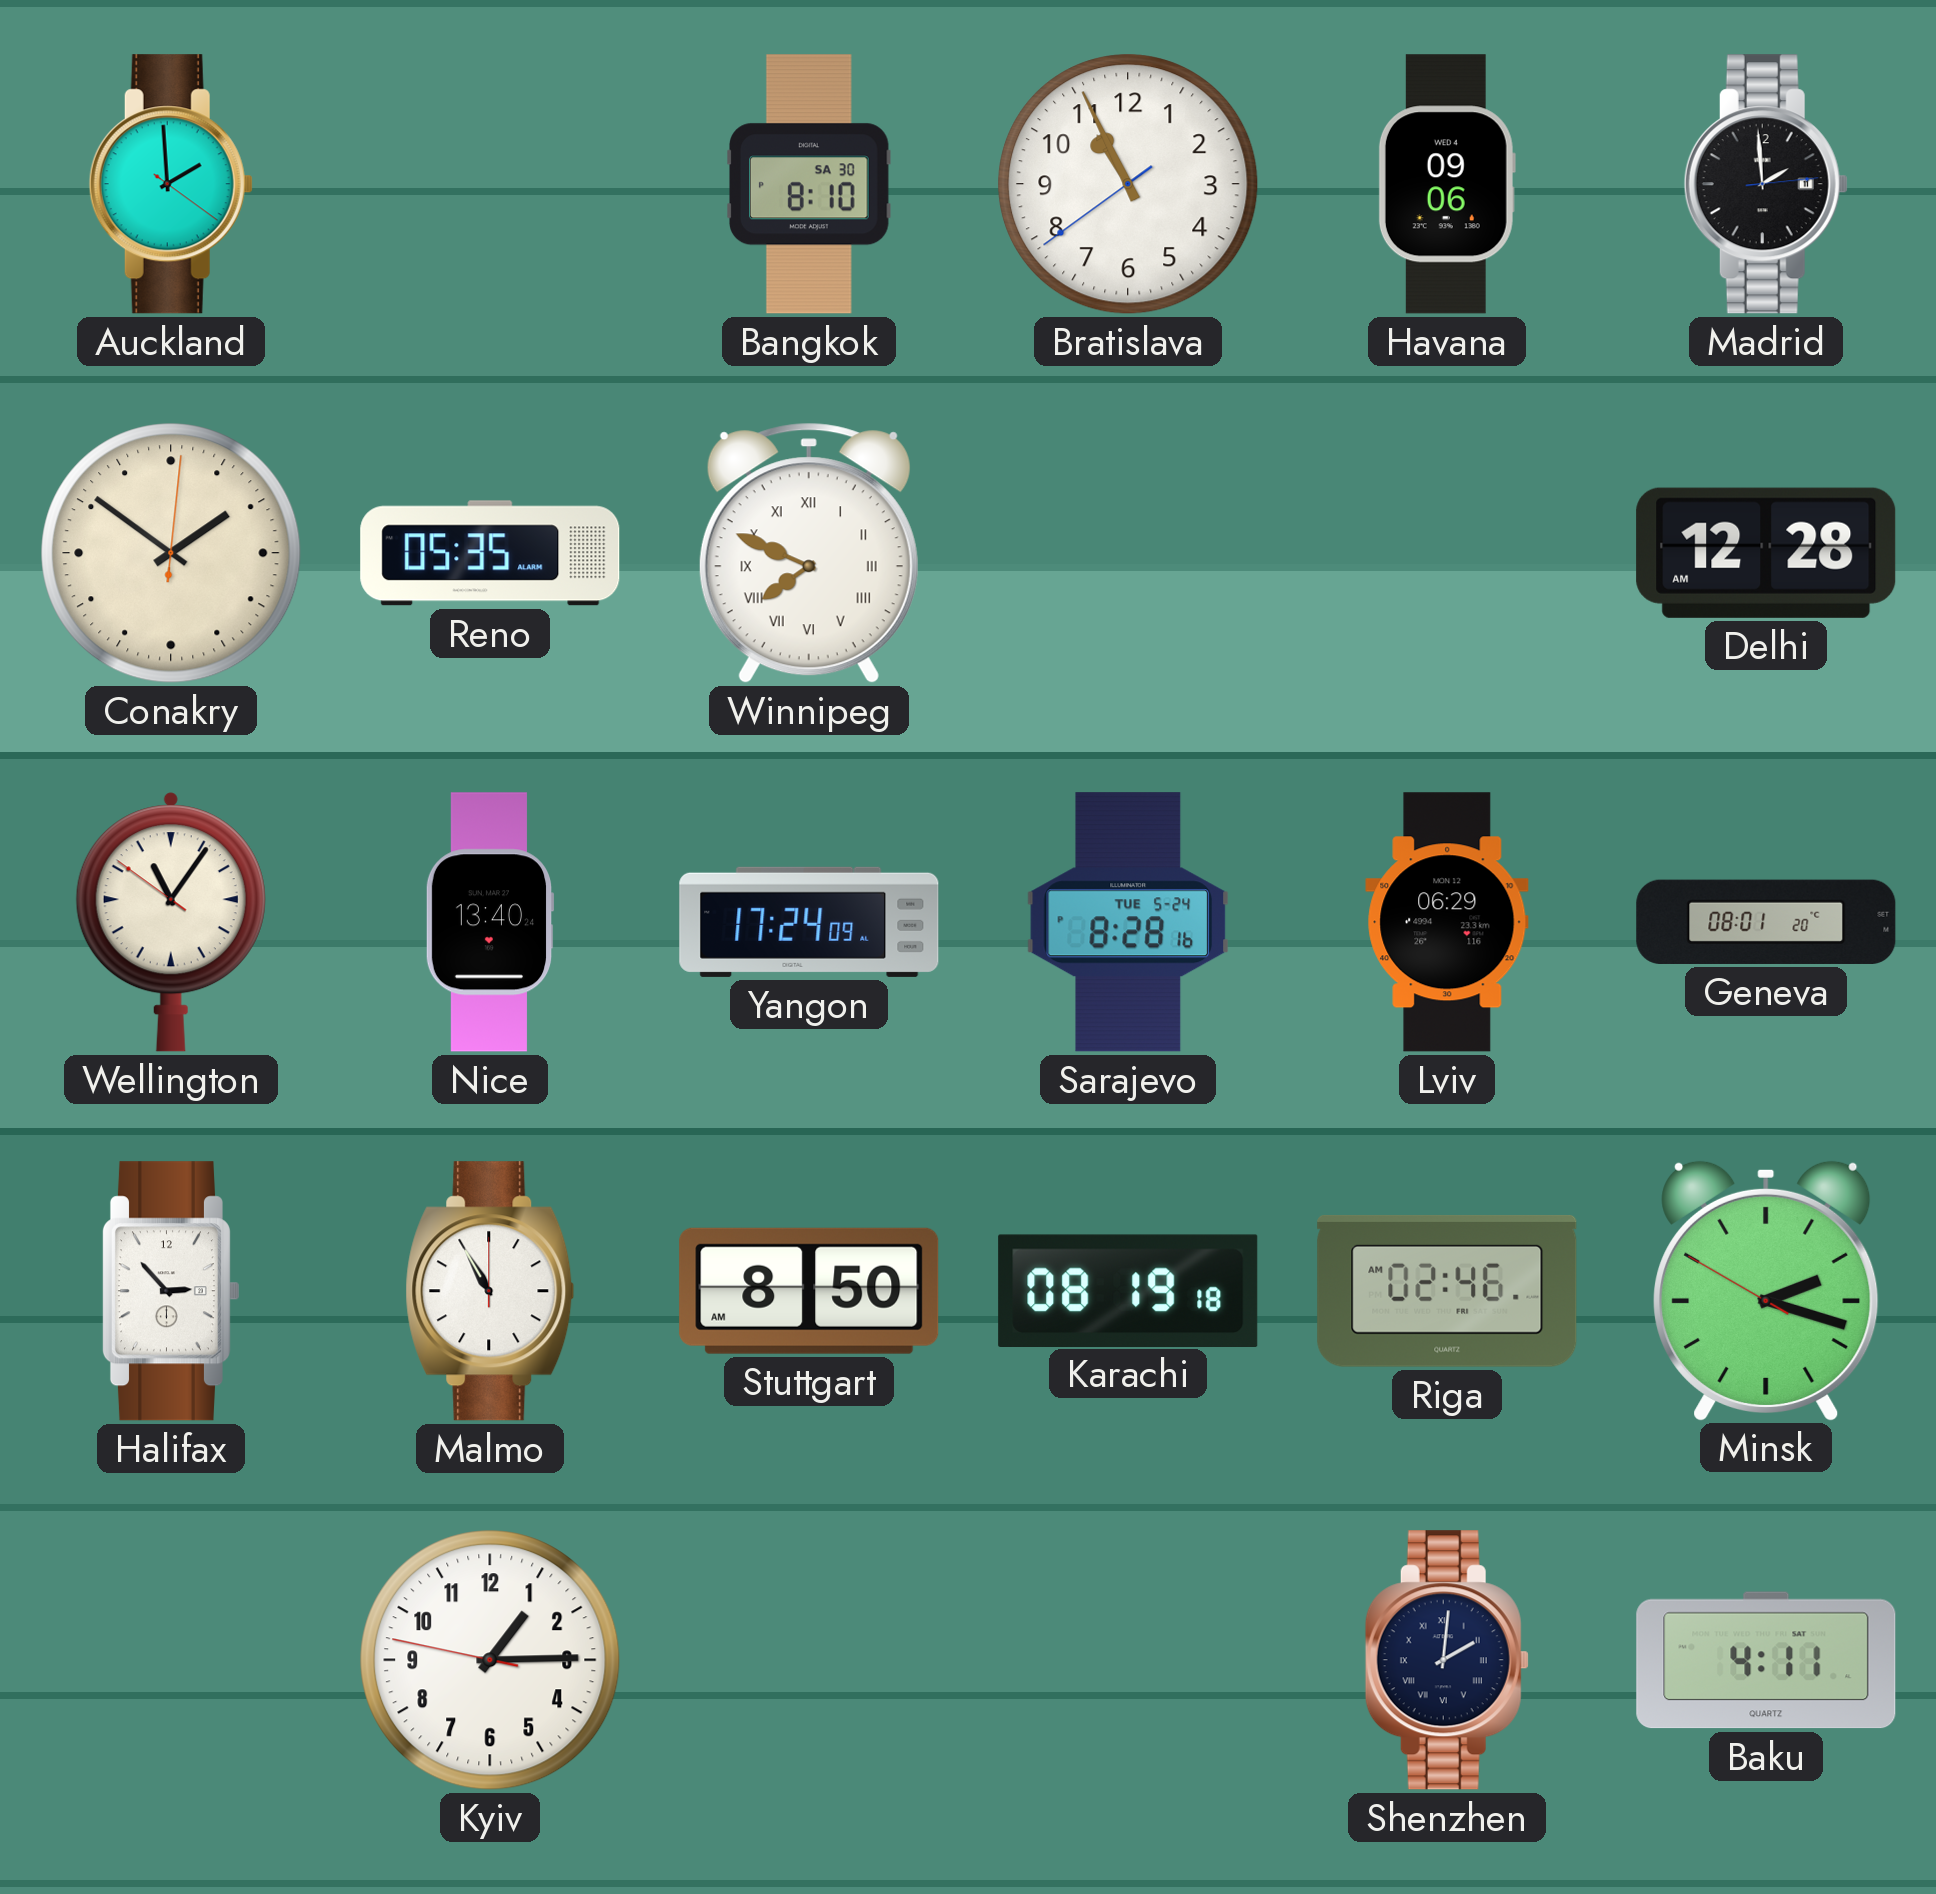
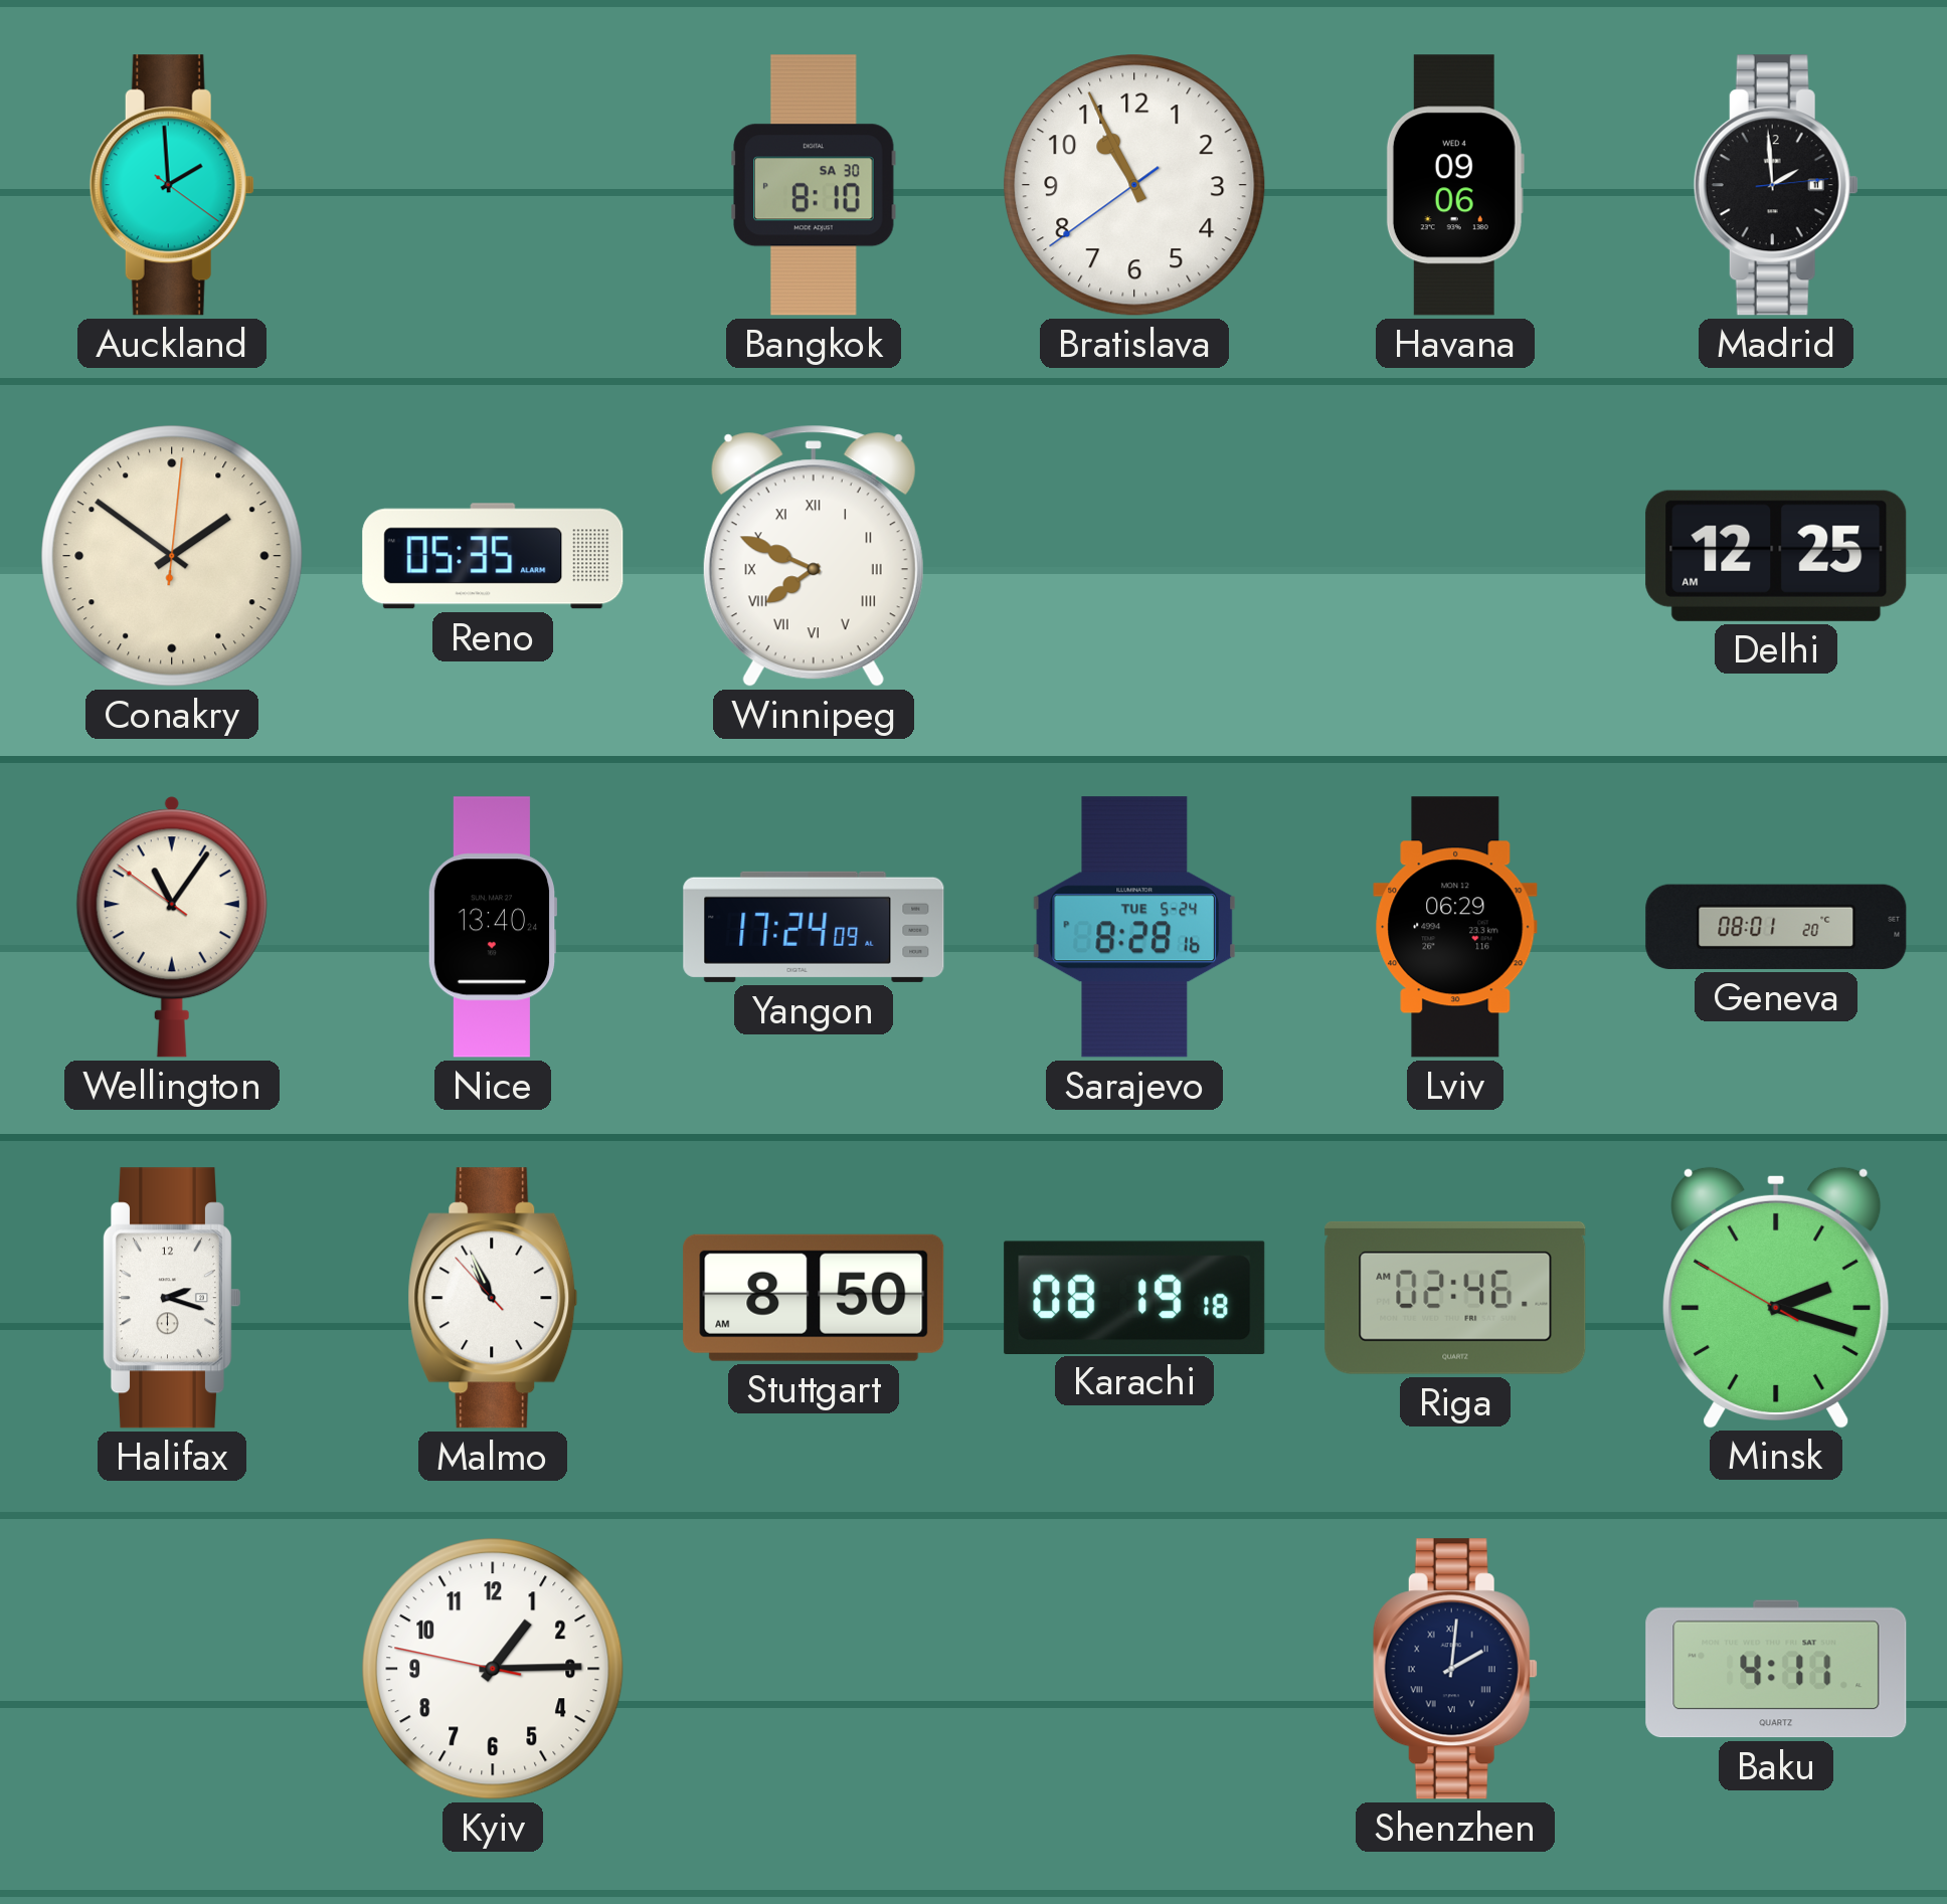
Delhi: 12:28 -> 12:25
Halifax: 2:53 -> 2:18
Malmo: 10:55:00 -> 10:55:53
